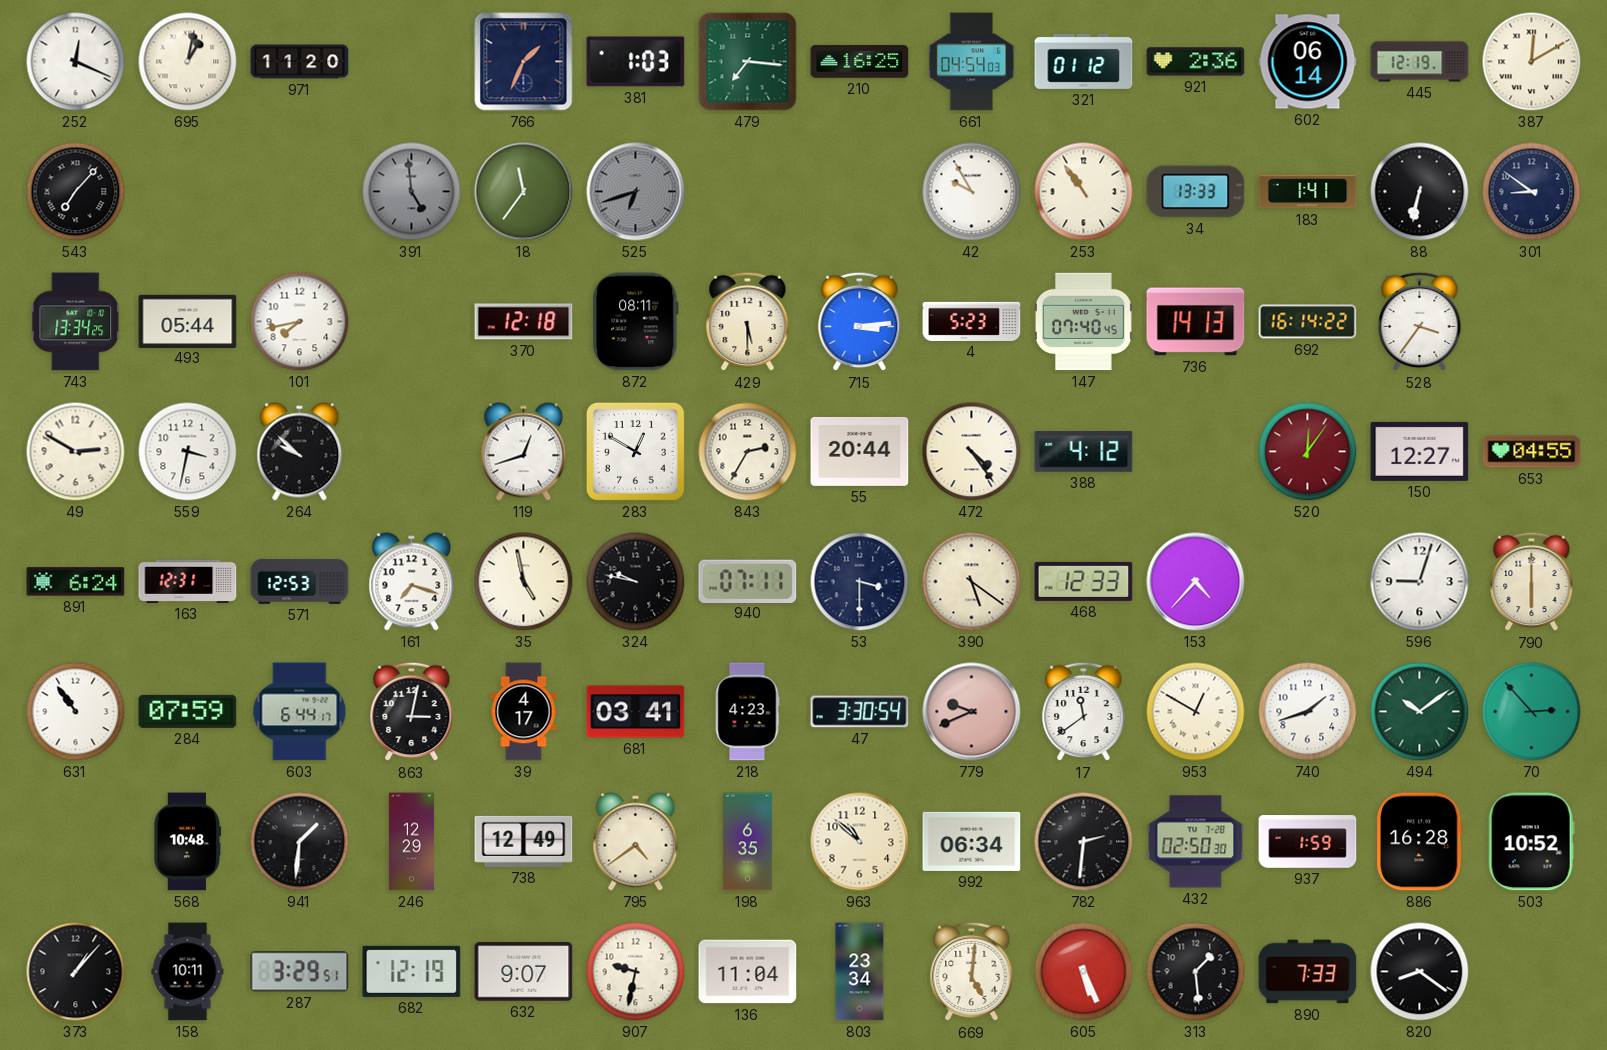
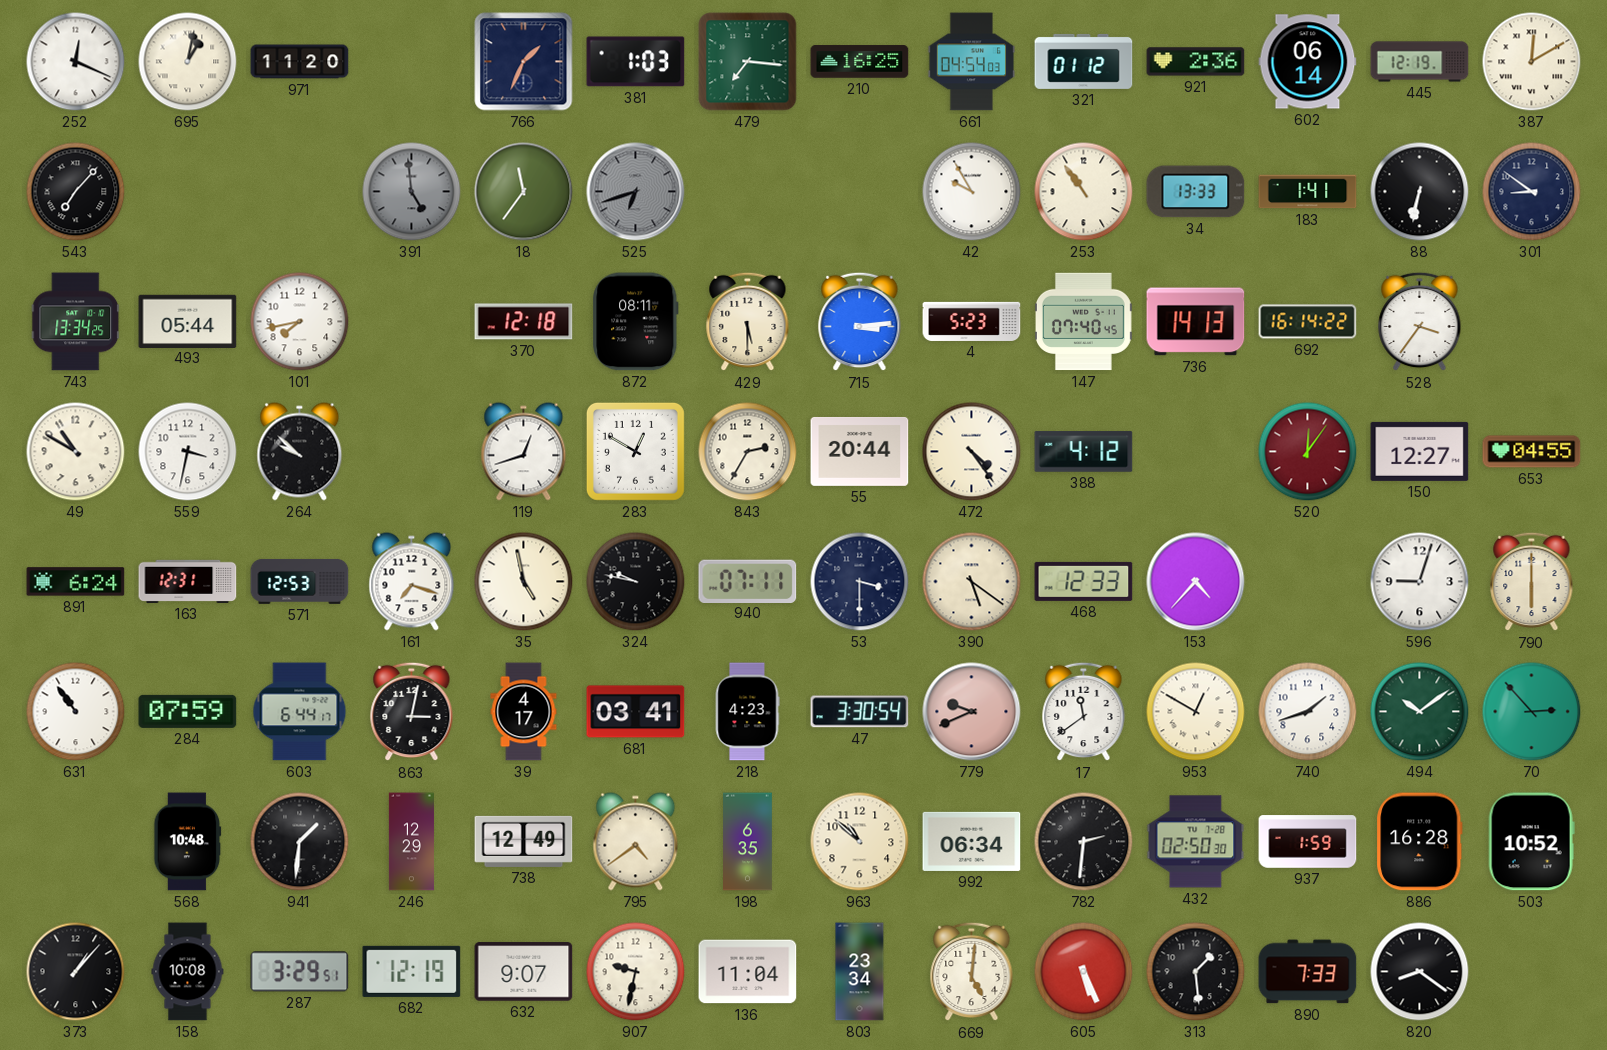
49: 2:50 -> 10:50
158: 10:11 -> 10:08
